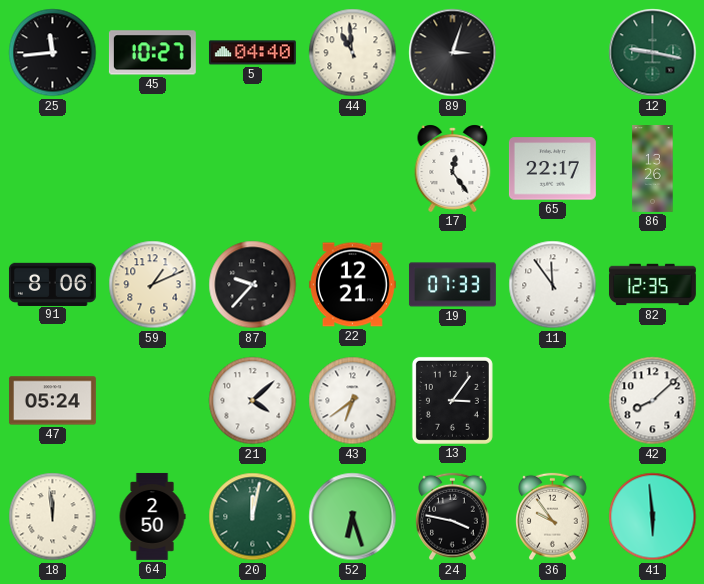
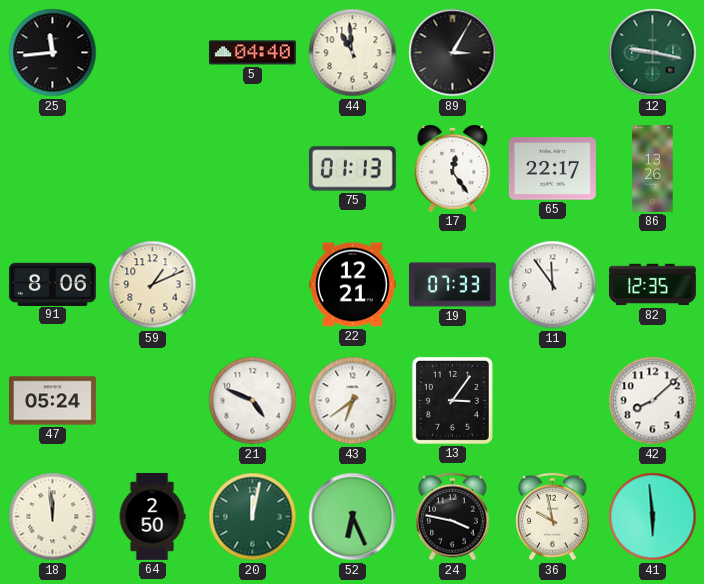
45: 10:27 -> none
89: 3:03 -> 3:05
75: none -> 01:13
87: 9:37 -> none
21: 4:08 -> 4:49
52: 6:27 -> 6:26
36: 9:54 -> 9:58
